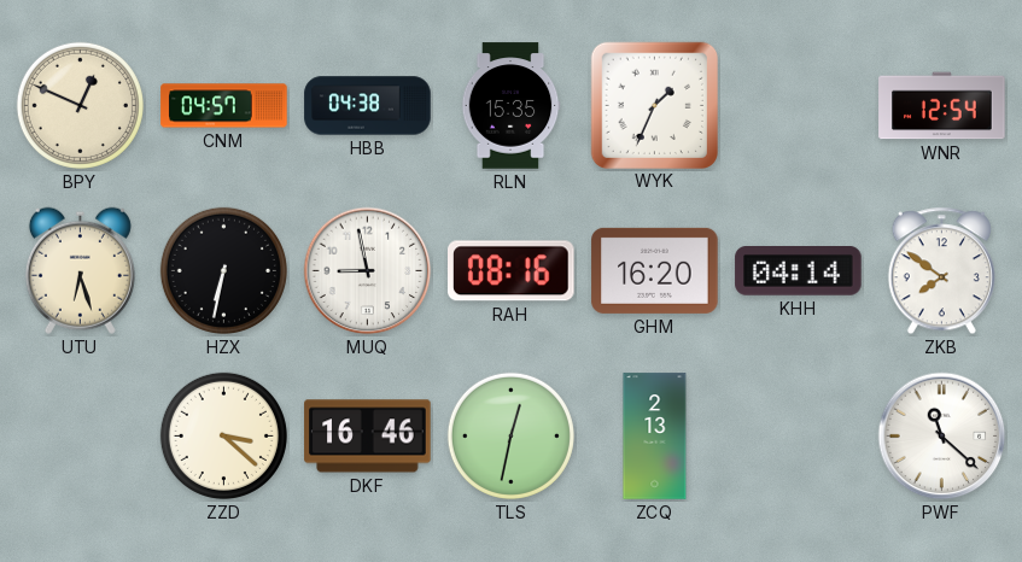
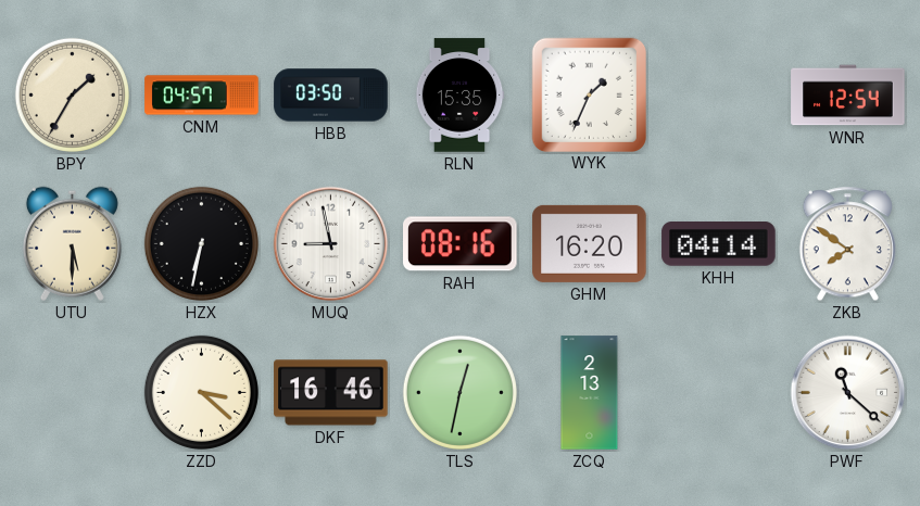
BPY: 12:49 -> 1:35
HBB: 04:38 -> 03:50
UTU: 6:27 -> 5:30
